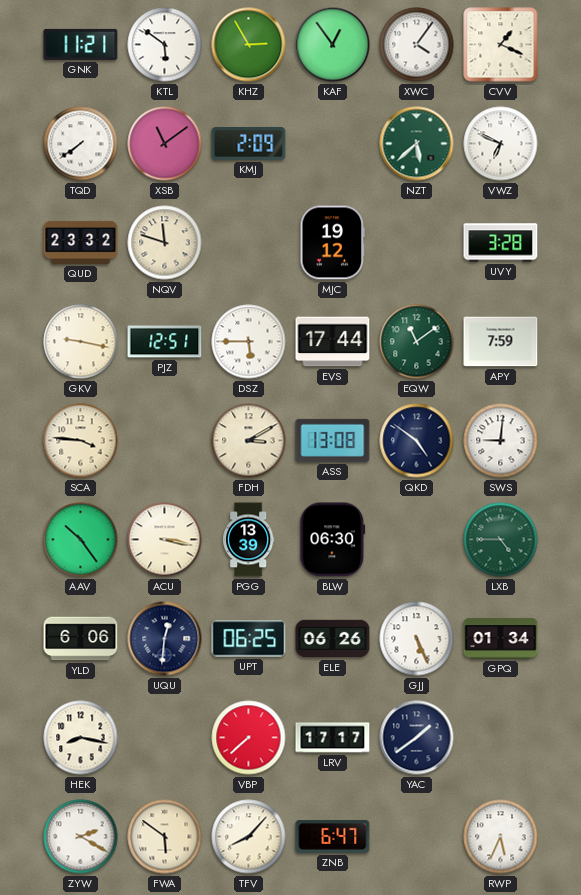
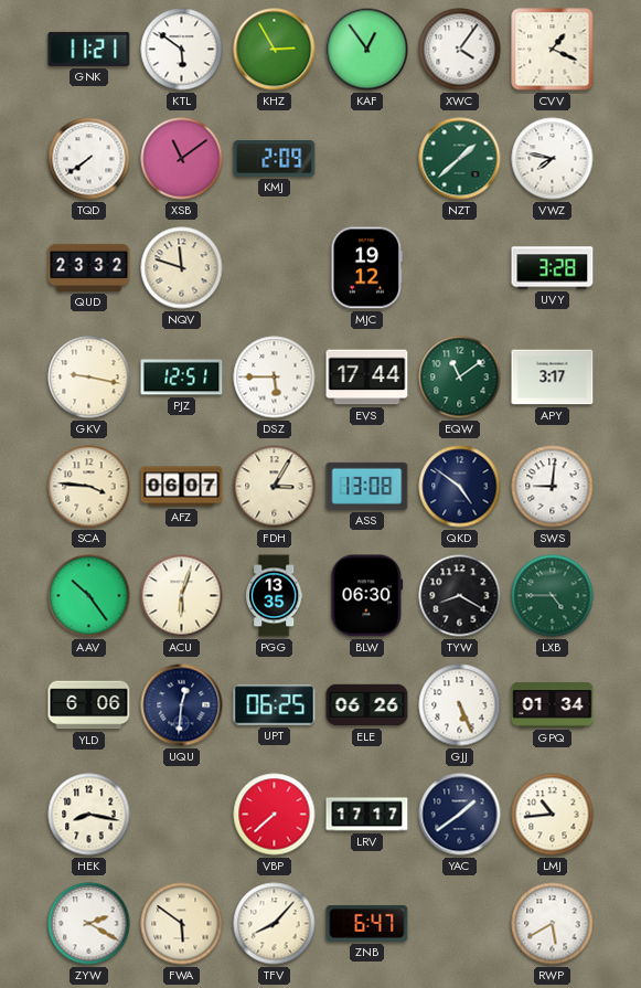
NZT: 5:38 -> 1:38
VWZ: 6:49 -> 7:47
APY: 7:59 -> 3:17
AFZ: none -> 06:07
FDH: 3:10 -> 3:05
ACU: 3:17 -> 6:03
PGG: 13:39 -> 13:35
TYW: none -> 8:20
LMJ: none -> 10:44
RWP: 5:34 -> 5:40
